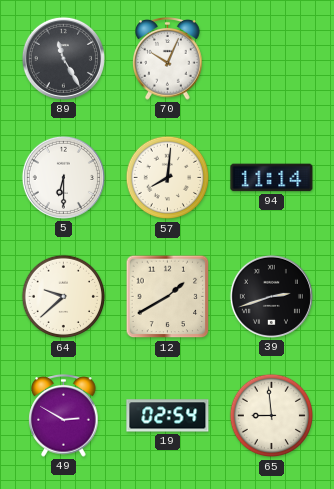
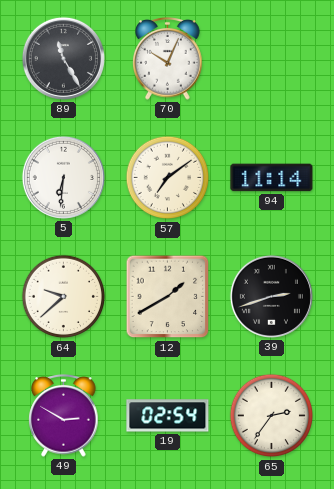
5: 6:30 -> 6:31
57: 8:01 -> 7:09
65: 8:59 -> 2:36
